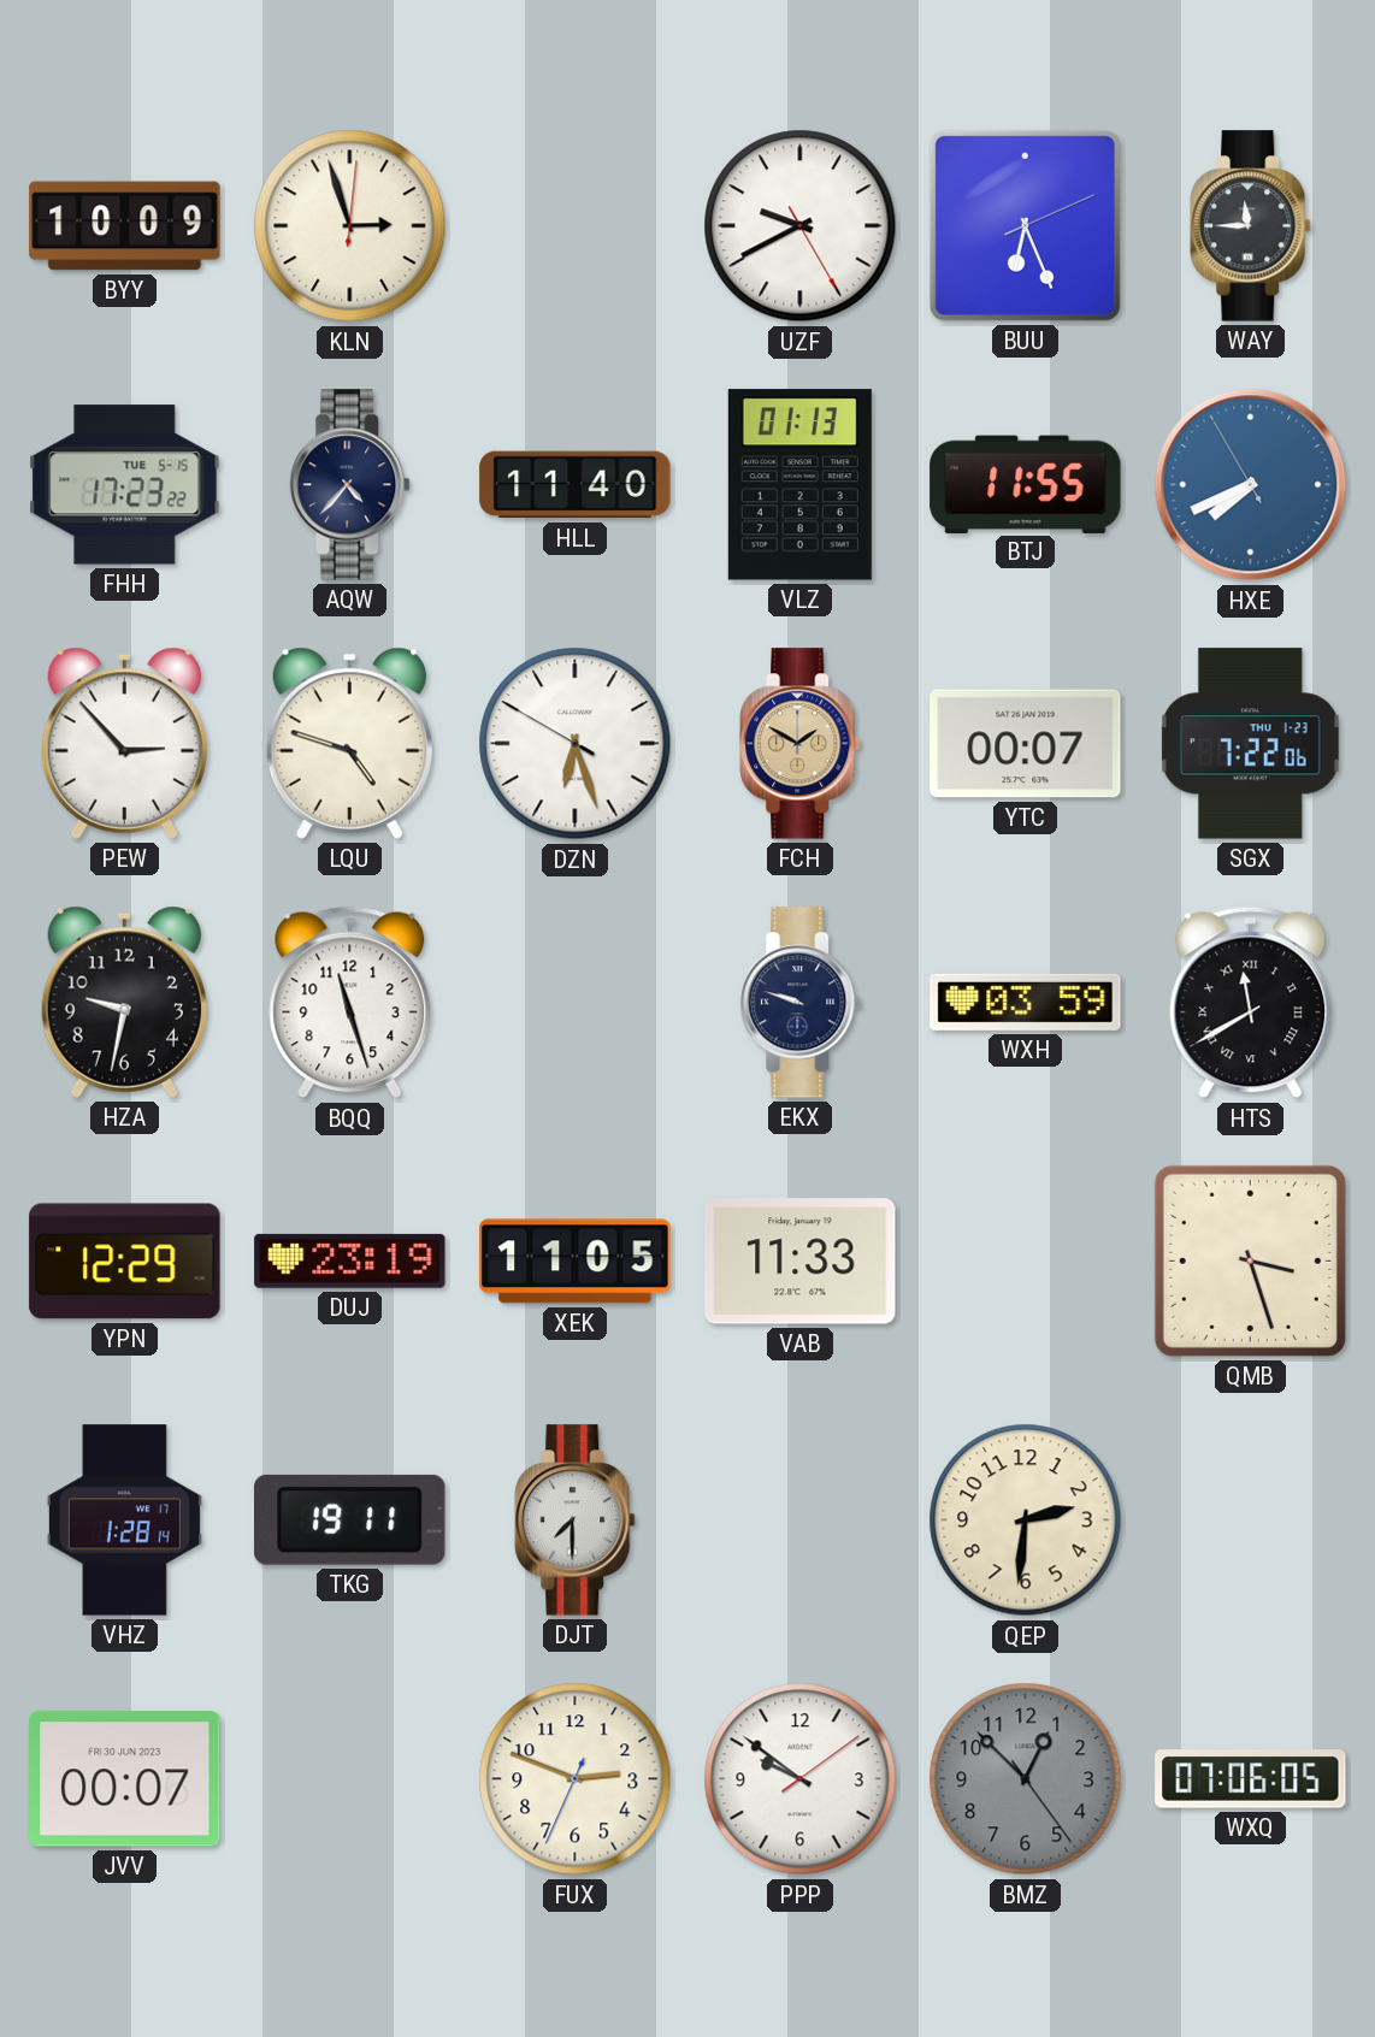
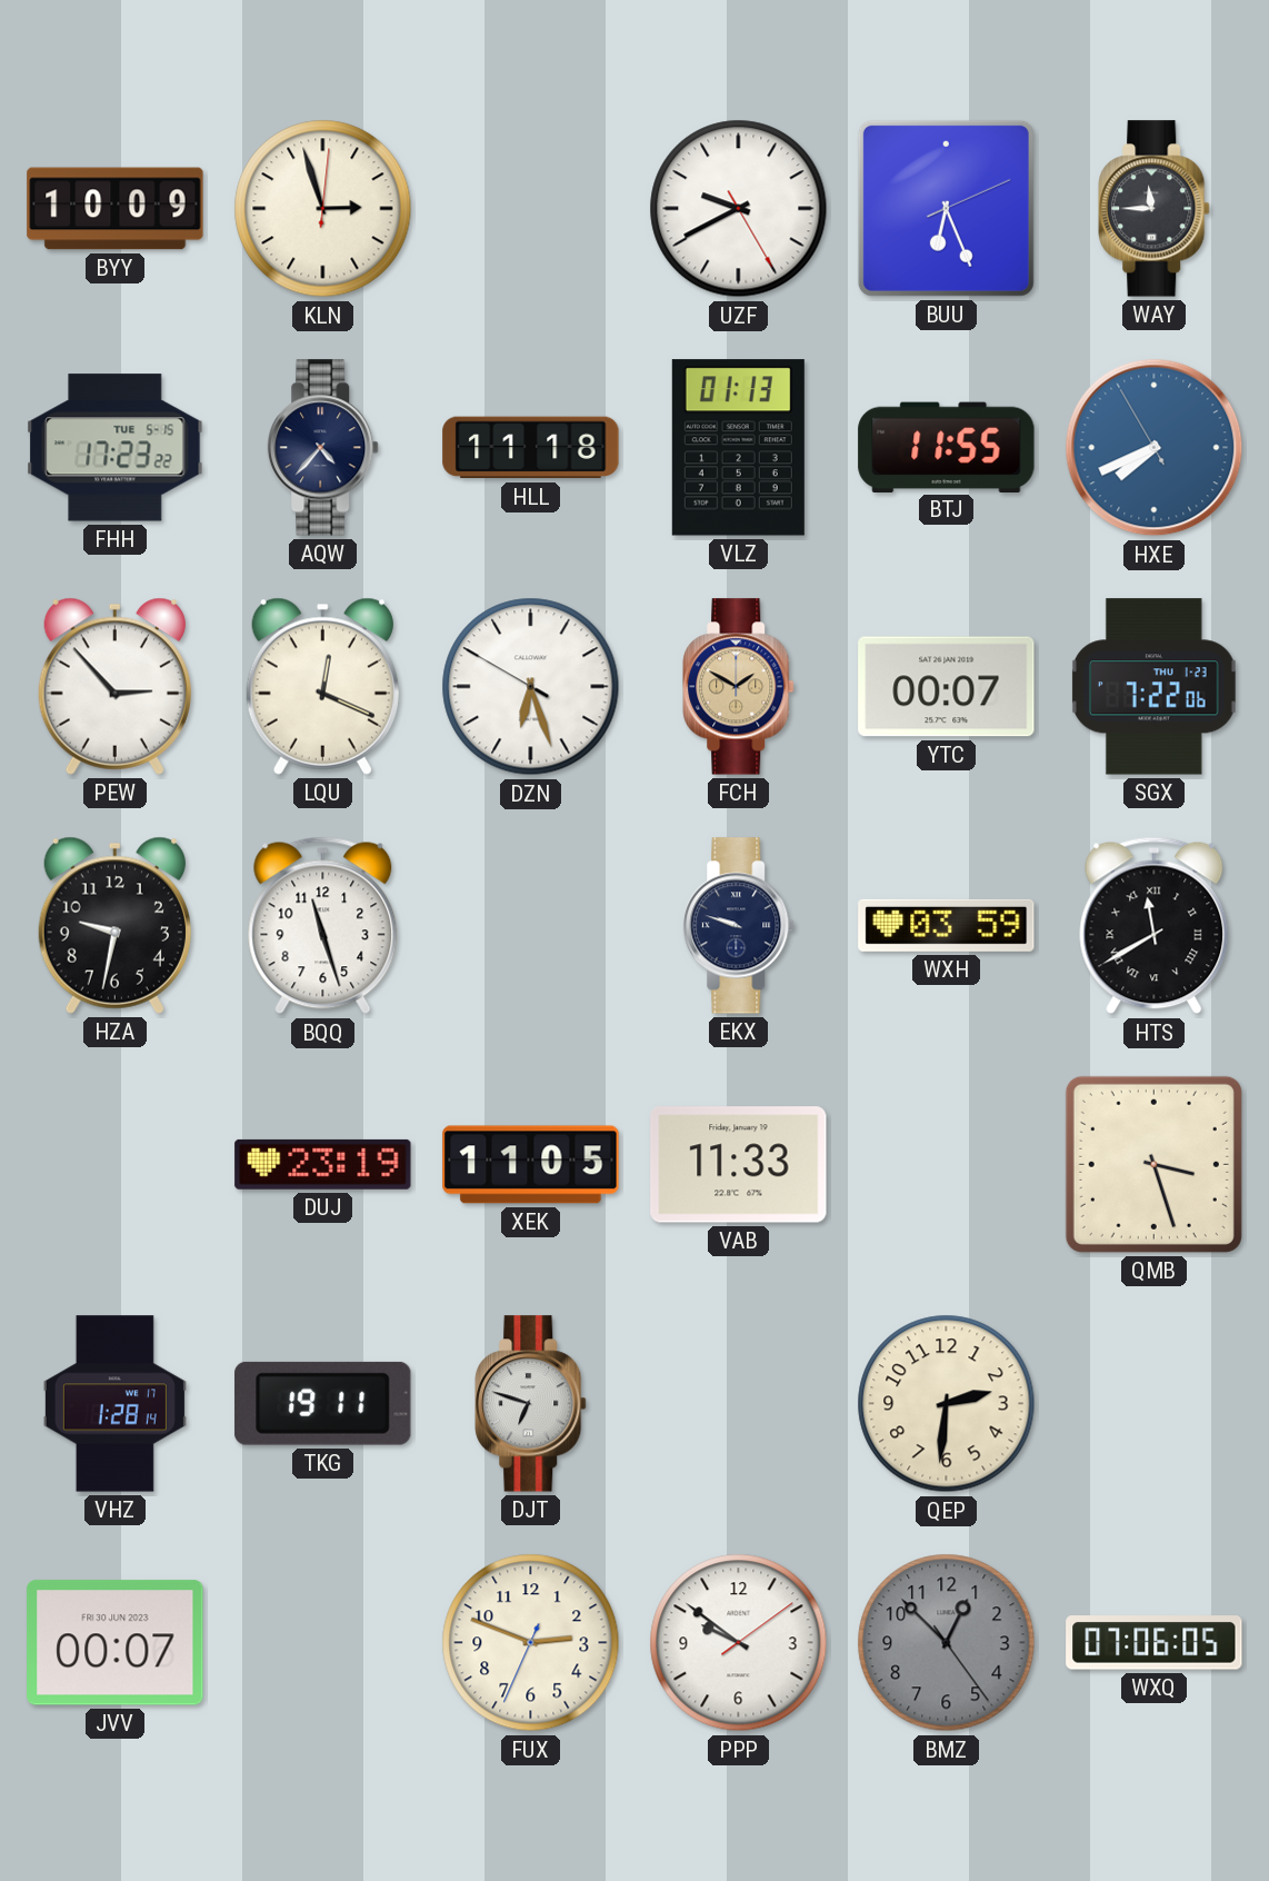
HLL: 11:40 -> 11:18
LQU: 4:48 -> 12:19
YPN: 12:29 -> none
DJT: 7:30 -> 6:48
